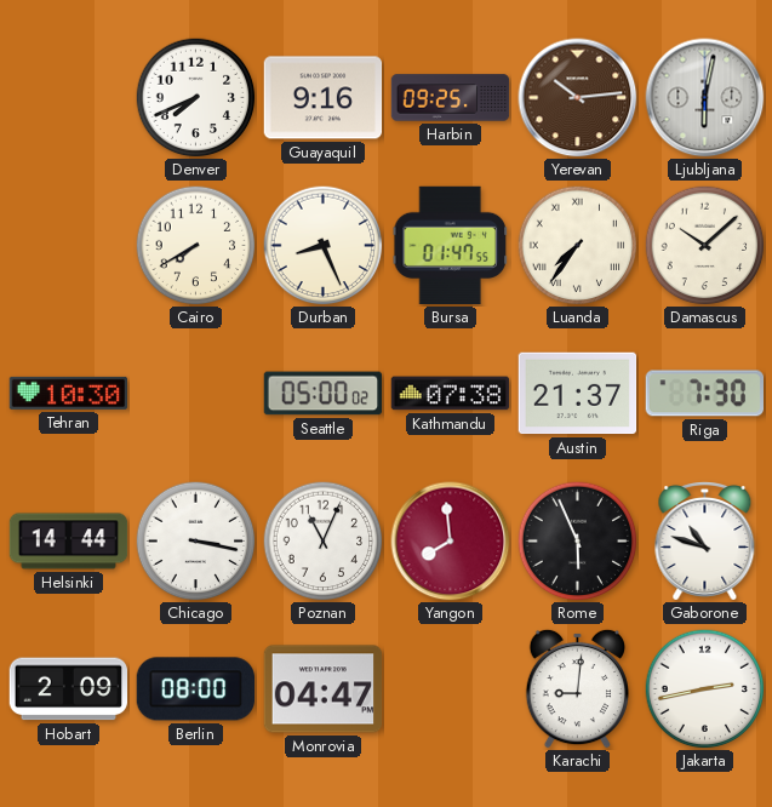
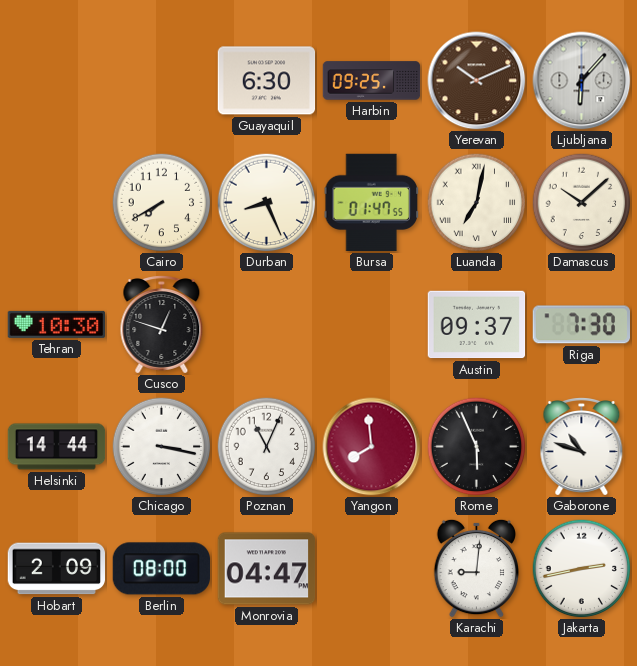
Denver: 7:41 -> none
Guayaquil: 9:16 -> 6:30
Yerevan: 10:14 -> 10:11
Ljubljana: 6:02 -> 6:07
Luanda: 7:36 -> 7:02
Cusco: none -> 12:48
Seattle: 05:00 -> none
Kathmandu: 07:38 -> none
Austin: 21:37 -> 09:37
